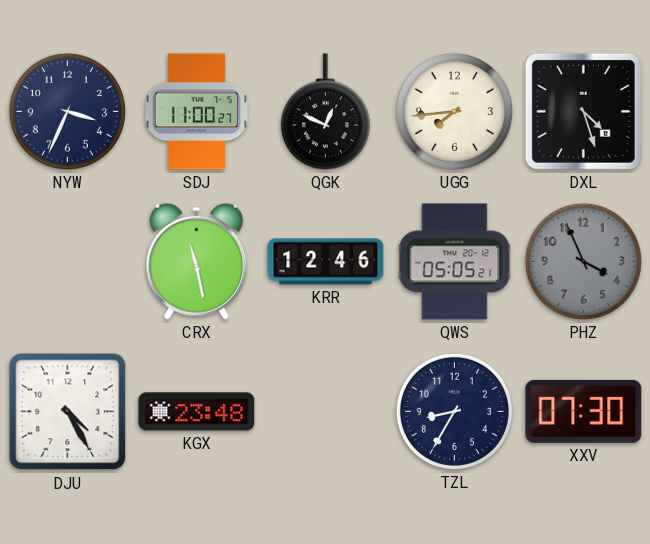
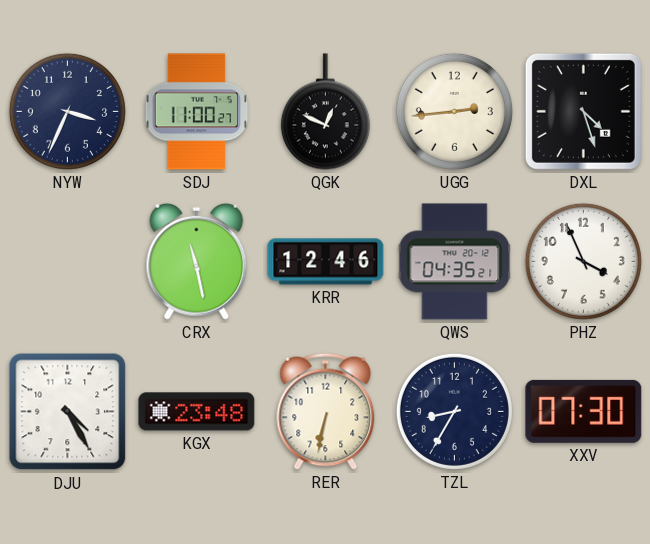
UGG: 7:44 -> 2:44
QWS: 05:05 -> 04:35
PHZ dial: grey -> white
RER: none -> 6:32
